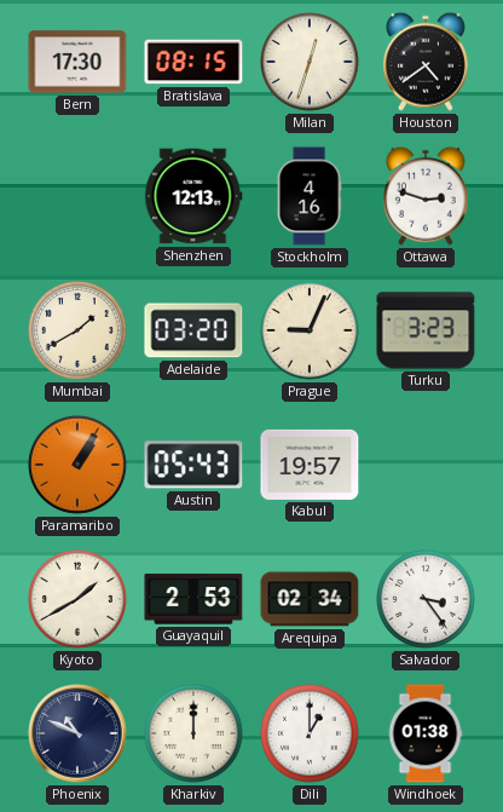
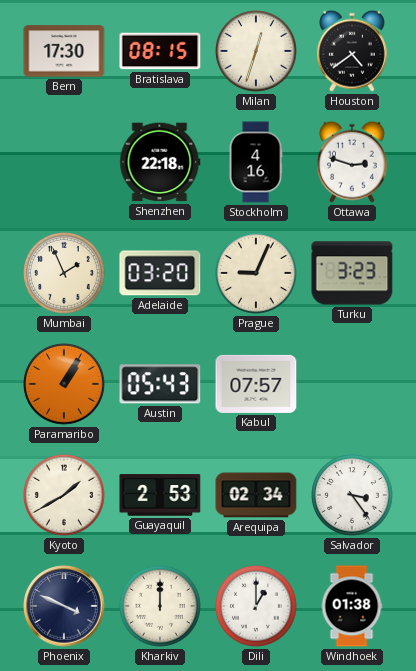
Shenzhen: 12:13 -> 22:18
Mumbai: 1:40 -> 1:56
Kabul: 19:57 -> 07:57
Phoenix: 10:49 -> 3:49
